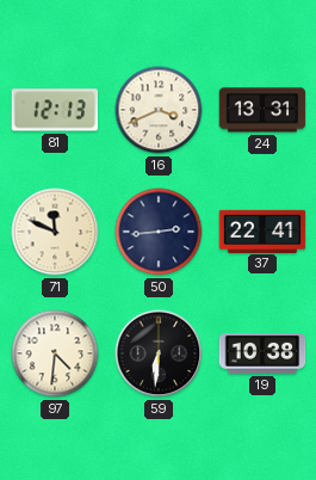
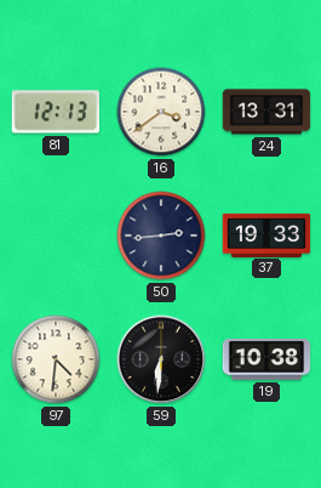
16: 3:41 -> 3:39
71: 11:49 -> none
37: 22:41 -> 19:33
